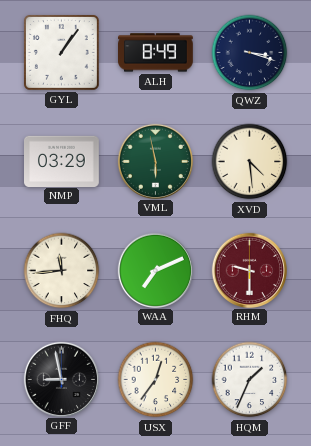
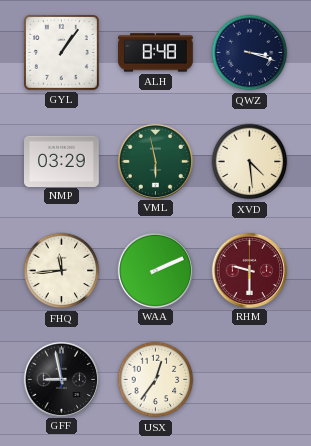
ALH: 8:49 -> 8:48
WAA: 7:11 -> 2:11
HQM: 1:34 -> none
